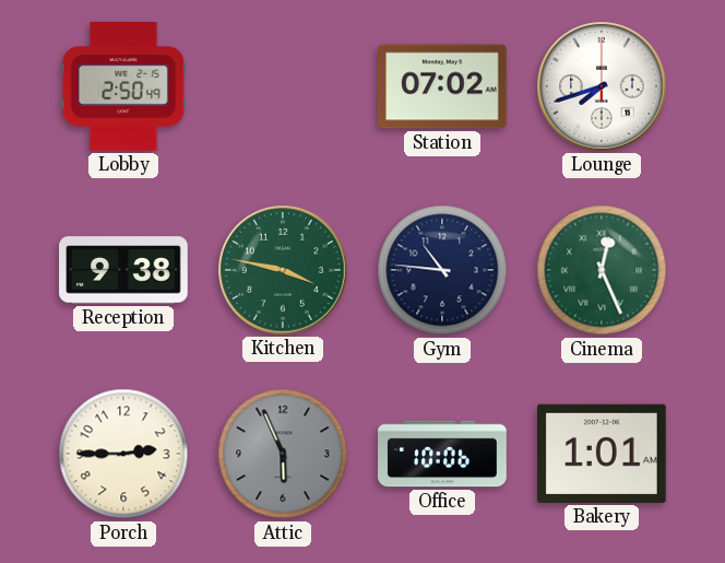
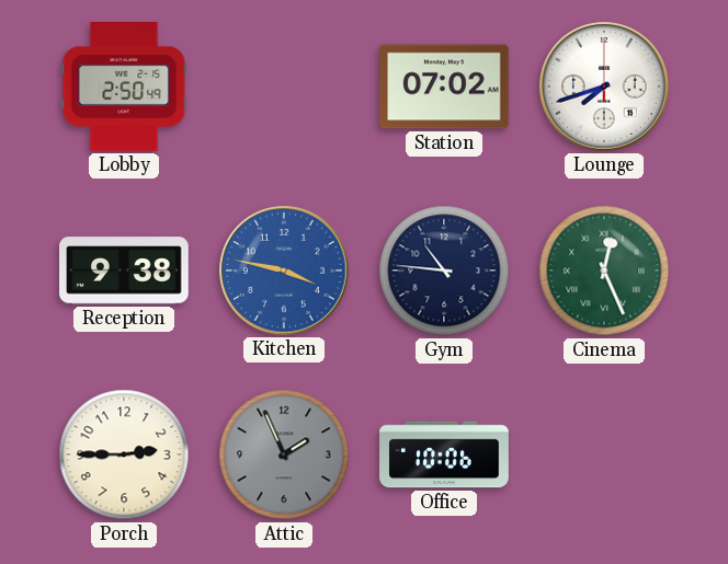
Kitchen dial: green -> blue
Attic: 5:56 -> 1:56
Bakery: 1:01 -> none
